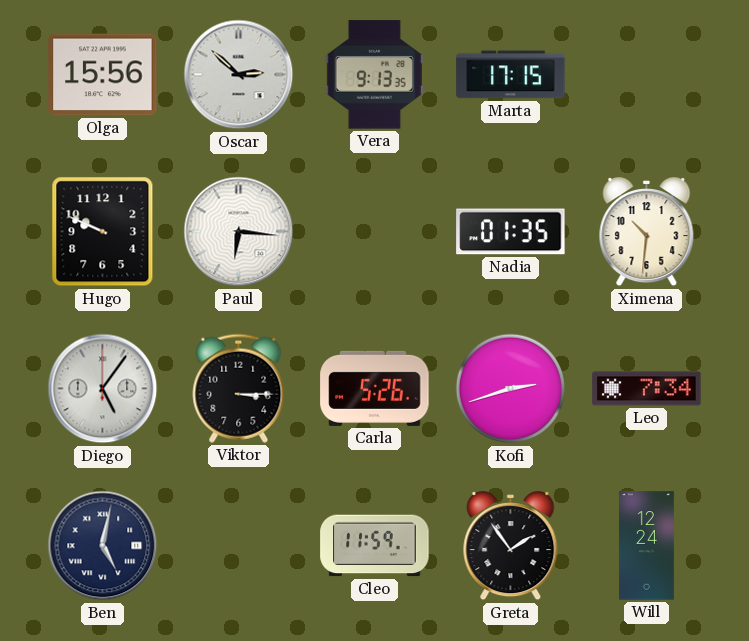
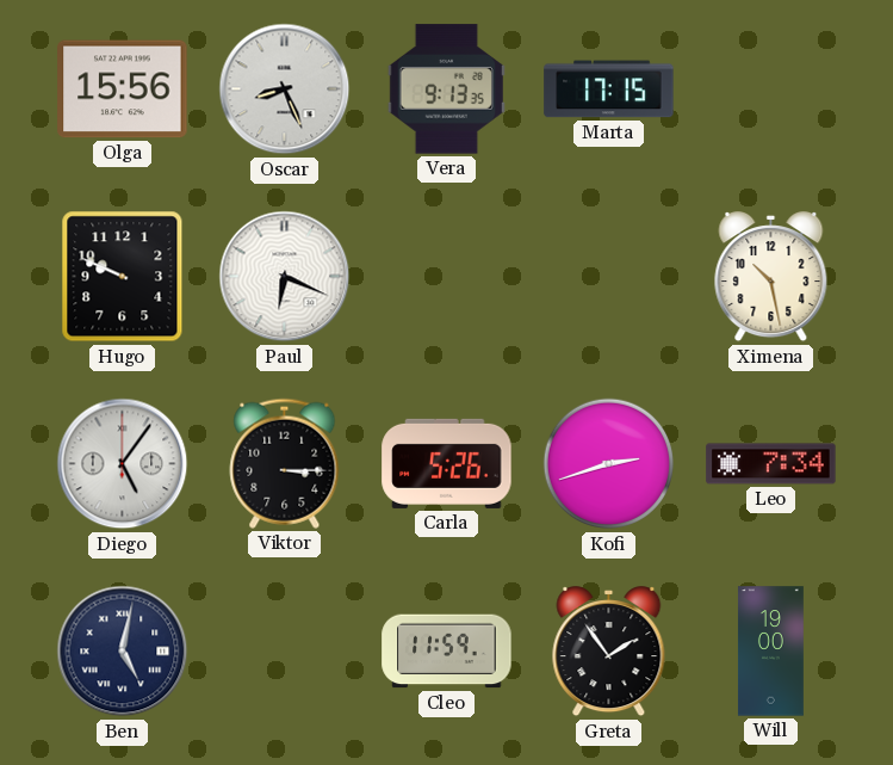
Oscar: 2:52 -> 8:26
Paul: 6:16 -> 6:19
Nadia: 01:35 -> none
Ximena: 10:31 -> 10:28
Will: 12:24 -> 19:00
